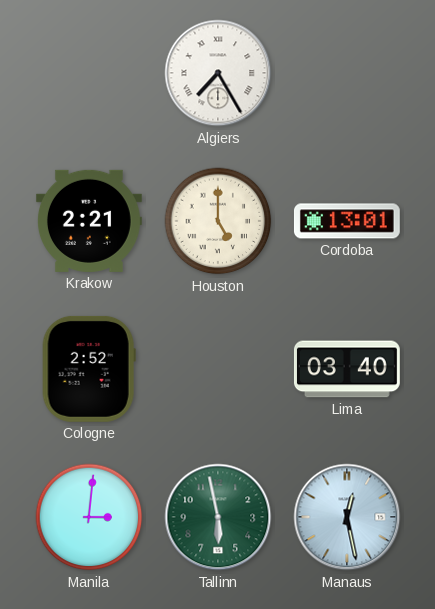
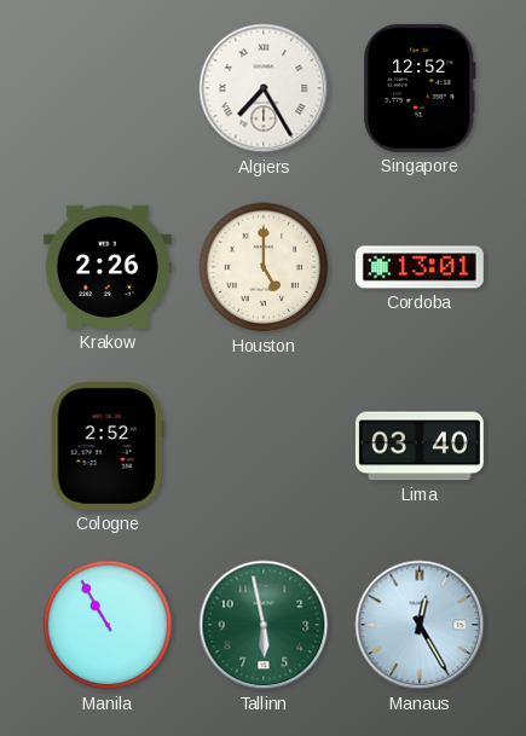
Singapore: none -> 12:52
Krakow: 2:21 -> 2:26
Manila: 3:01 -> 10:55
Manaus: 12:28 -> 12:25
